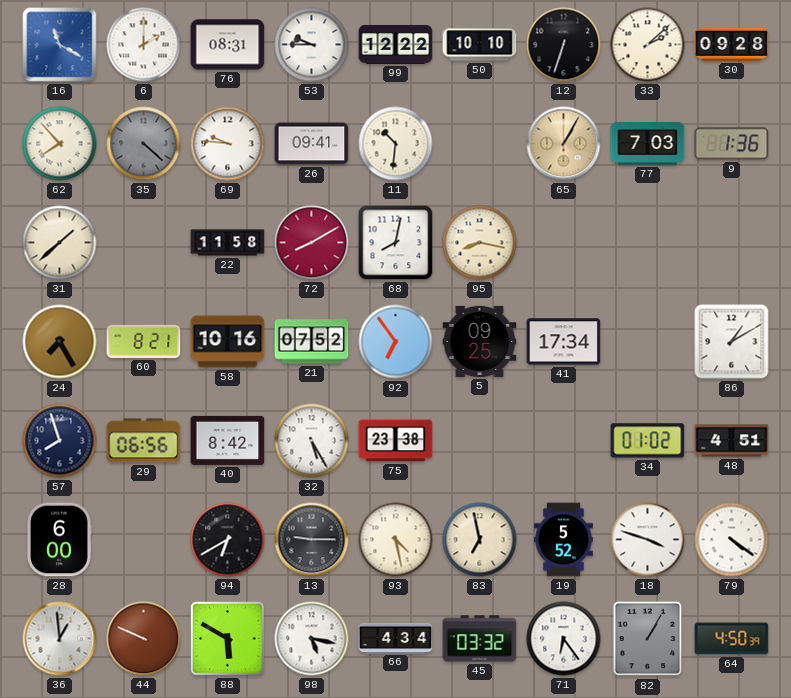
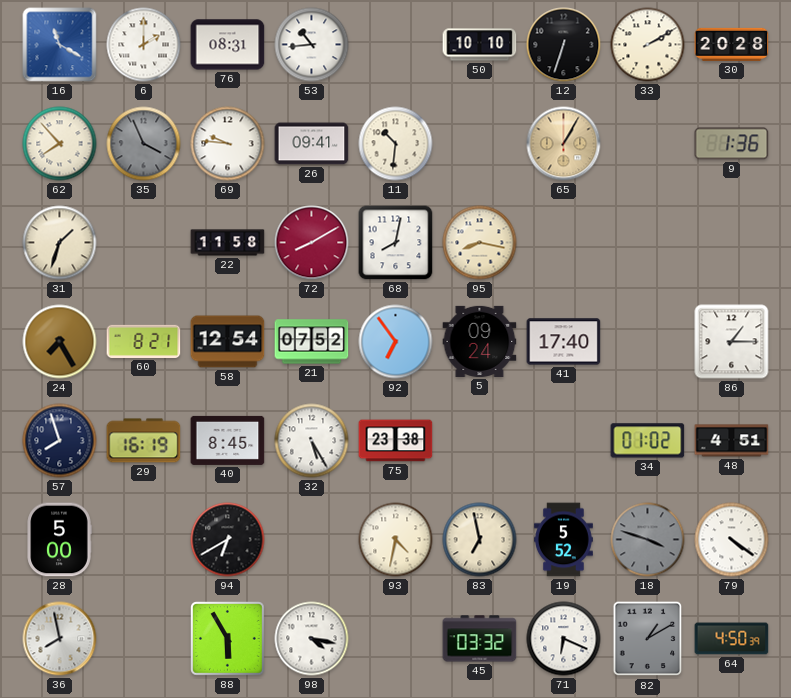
53: 9:45 -> 10:44
99: 12:22 -> none
33: 2:08 -> 2:10
30: 09:28 -> 20:28
35: 4:22 -> 3:56
77: 7:03 -> none
31: 1:38 -> 1:33
58: 10:16 -> 12:54
5: 09:25 -> 09:24
41: 17:34 -> 17:40
86: 1:10 -> 1:15
29: 06:56 -> 16:19
40: 8:42 -> 8:45
28: 6:00 -> 5:00
13: 9:15 -> none
93: 4:28 -> 4:32
18 dial: white -> grey
36: 12:59 -> 7:58
44: 9:49 -> none
88: 5:50 -> 5:55
98: 5:17 -> 4:17
66: 4:34 -> none
71: 6:24 -> 6:19
82: 1:05 -> 1:10
